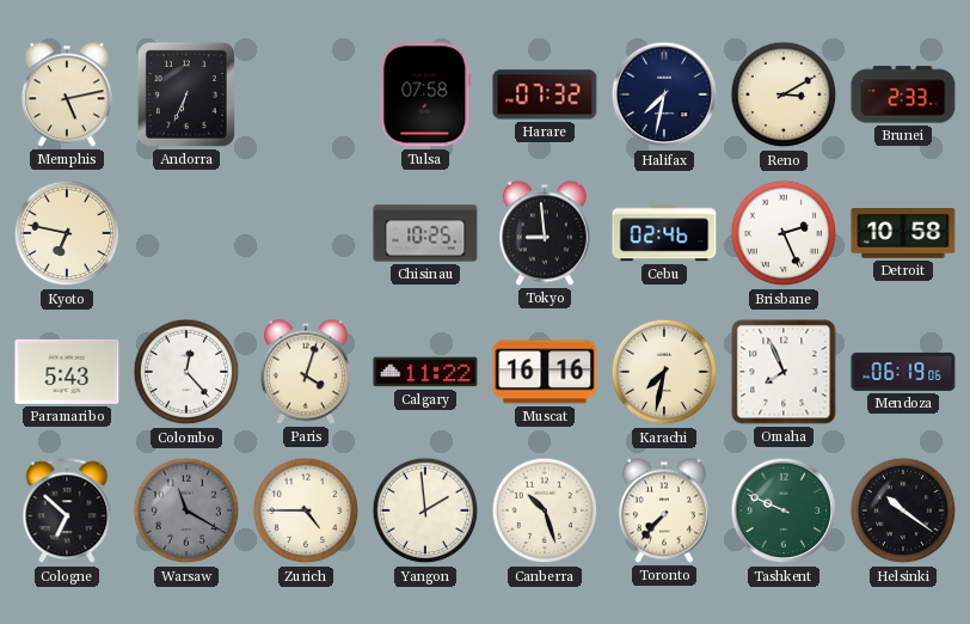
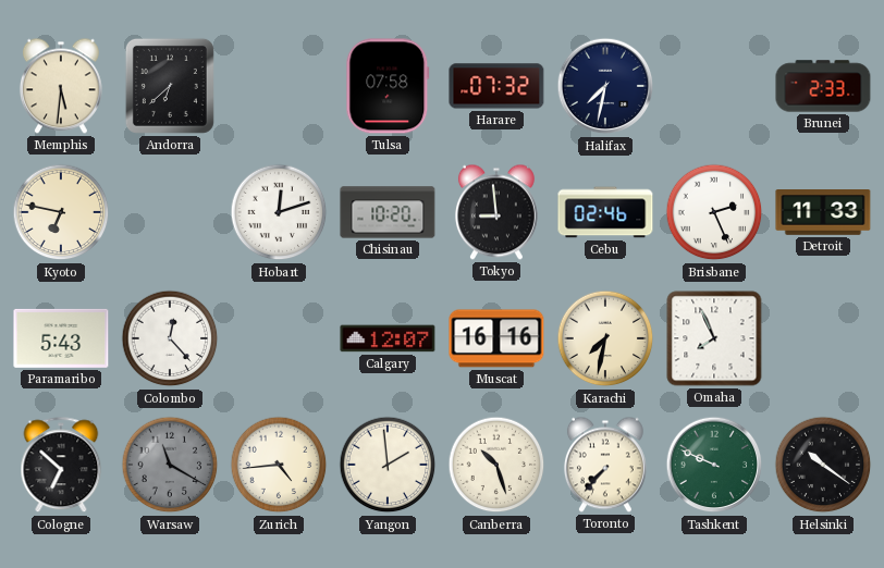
Memphis: 5:13 -> 5:31
Andorra: 6:34 -> 6:38
Reno: 3:10 -> none
Hobart: none -> 12:12
Chisinau: 10:25 -> 10:20
Detroit: 10:58 -> 11:33
Paris: 4:03 -> none
Calgary: 11:22 -> 12:07
Mendoza: 06:19 -> none
Zurich: 4:45 -> 4:44
